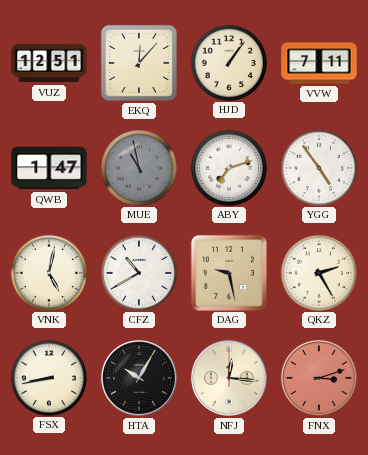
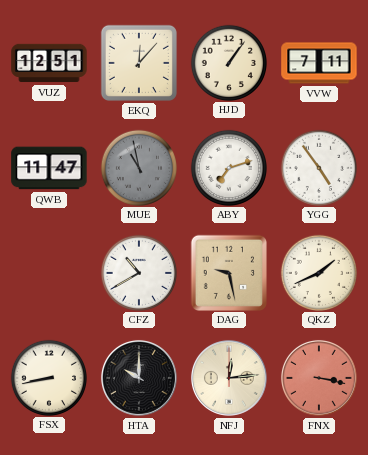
QWB: 1:47 -> 11:47
VNK: 5:02 -> none
QKZ: 2:25 -> 1:41
HTA: 10:05 -> 10:00
NFJ: 12:16 -> 12:14
FNX: 3:12 -> 3:17
